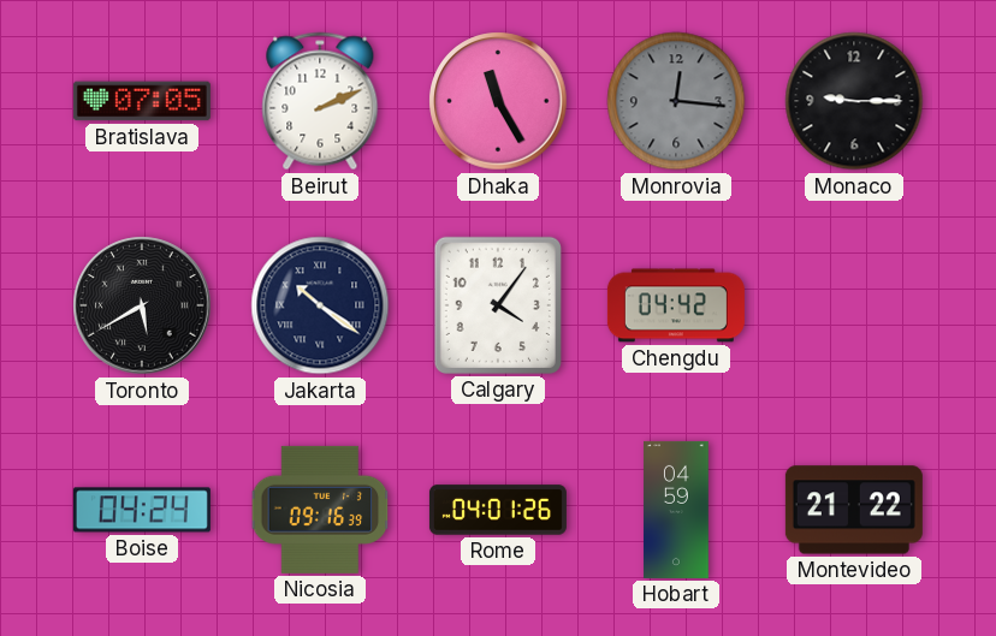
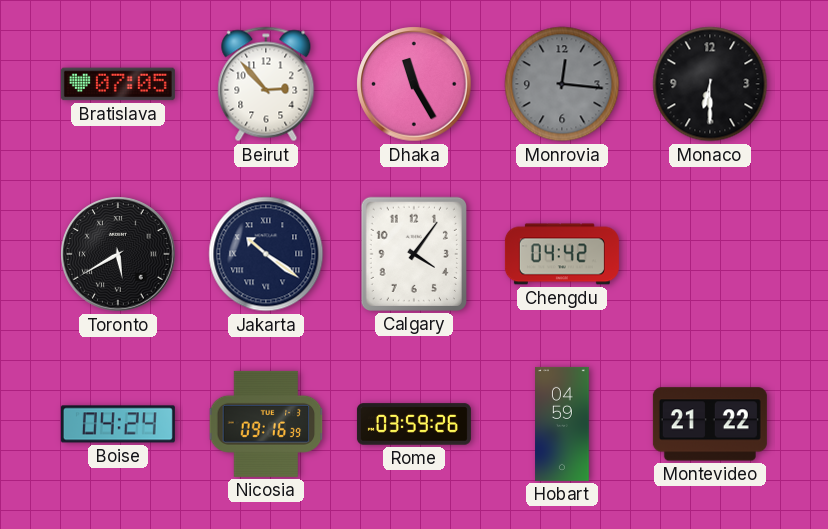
Beirut: 2:11 -> 2:53
Monaco: 9:15 -> 6:30
Rome: 04:01 -> 03:59
